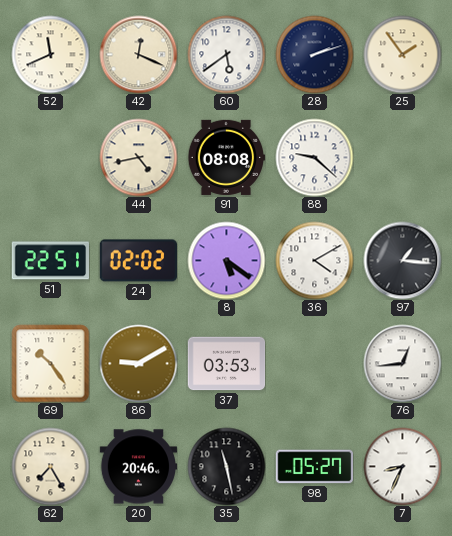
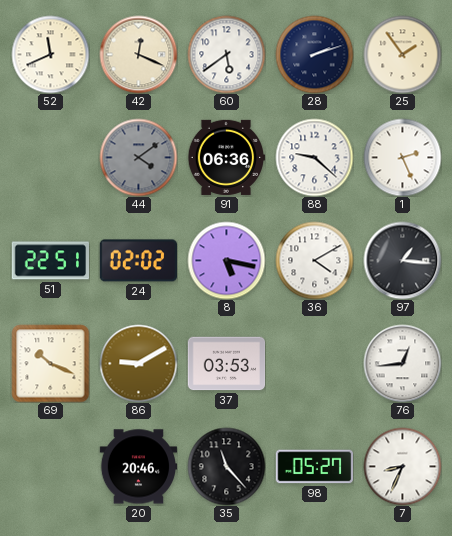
44: 4:43 -> 4:09
44 dial: cream -> grey
91: 08:08 -> 06:36
1: none -> 2:26
8: 5:21 -> 5:17
69: 10:24 -> 10:19
62: 7:25 -> none
35: 11:28 -> 11:23
